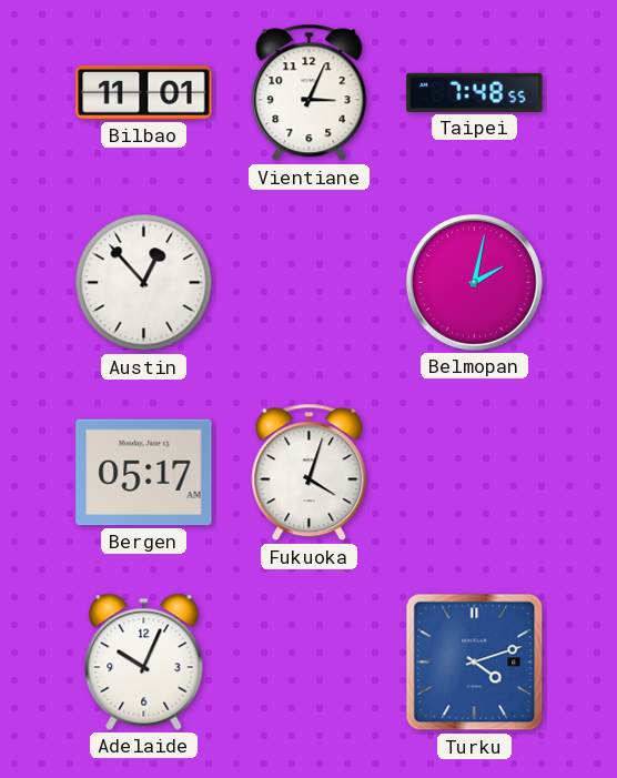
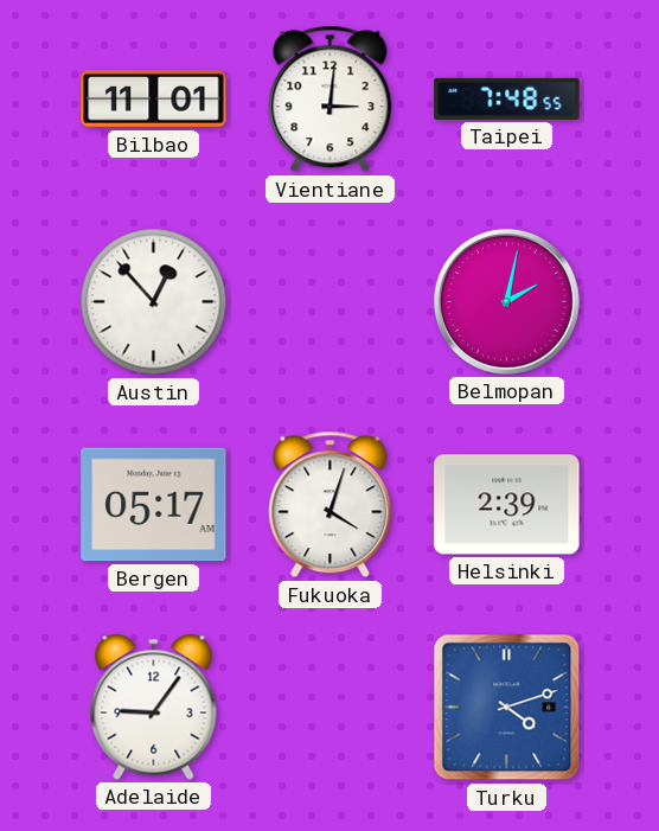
Vientiane: 3:04 -> 3:01
Helsinki: none -> 2:39
Adelaide: 10:04 -> 9:06
